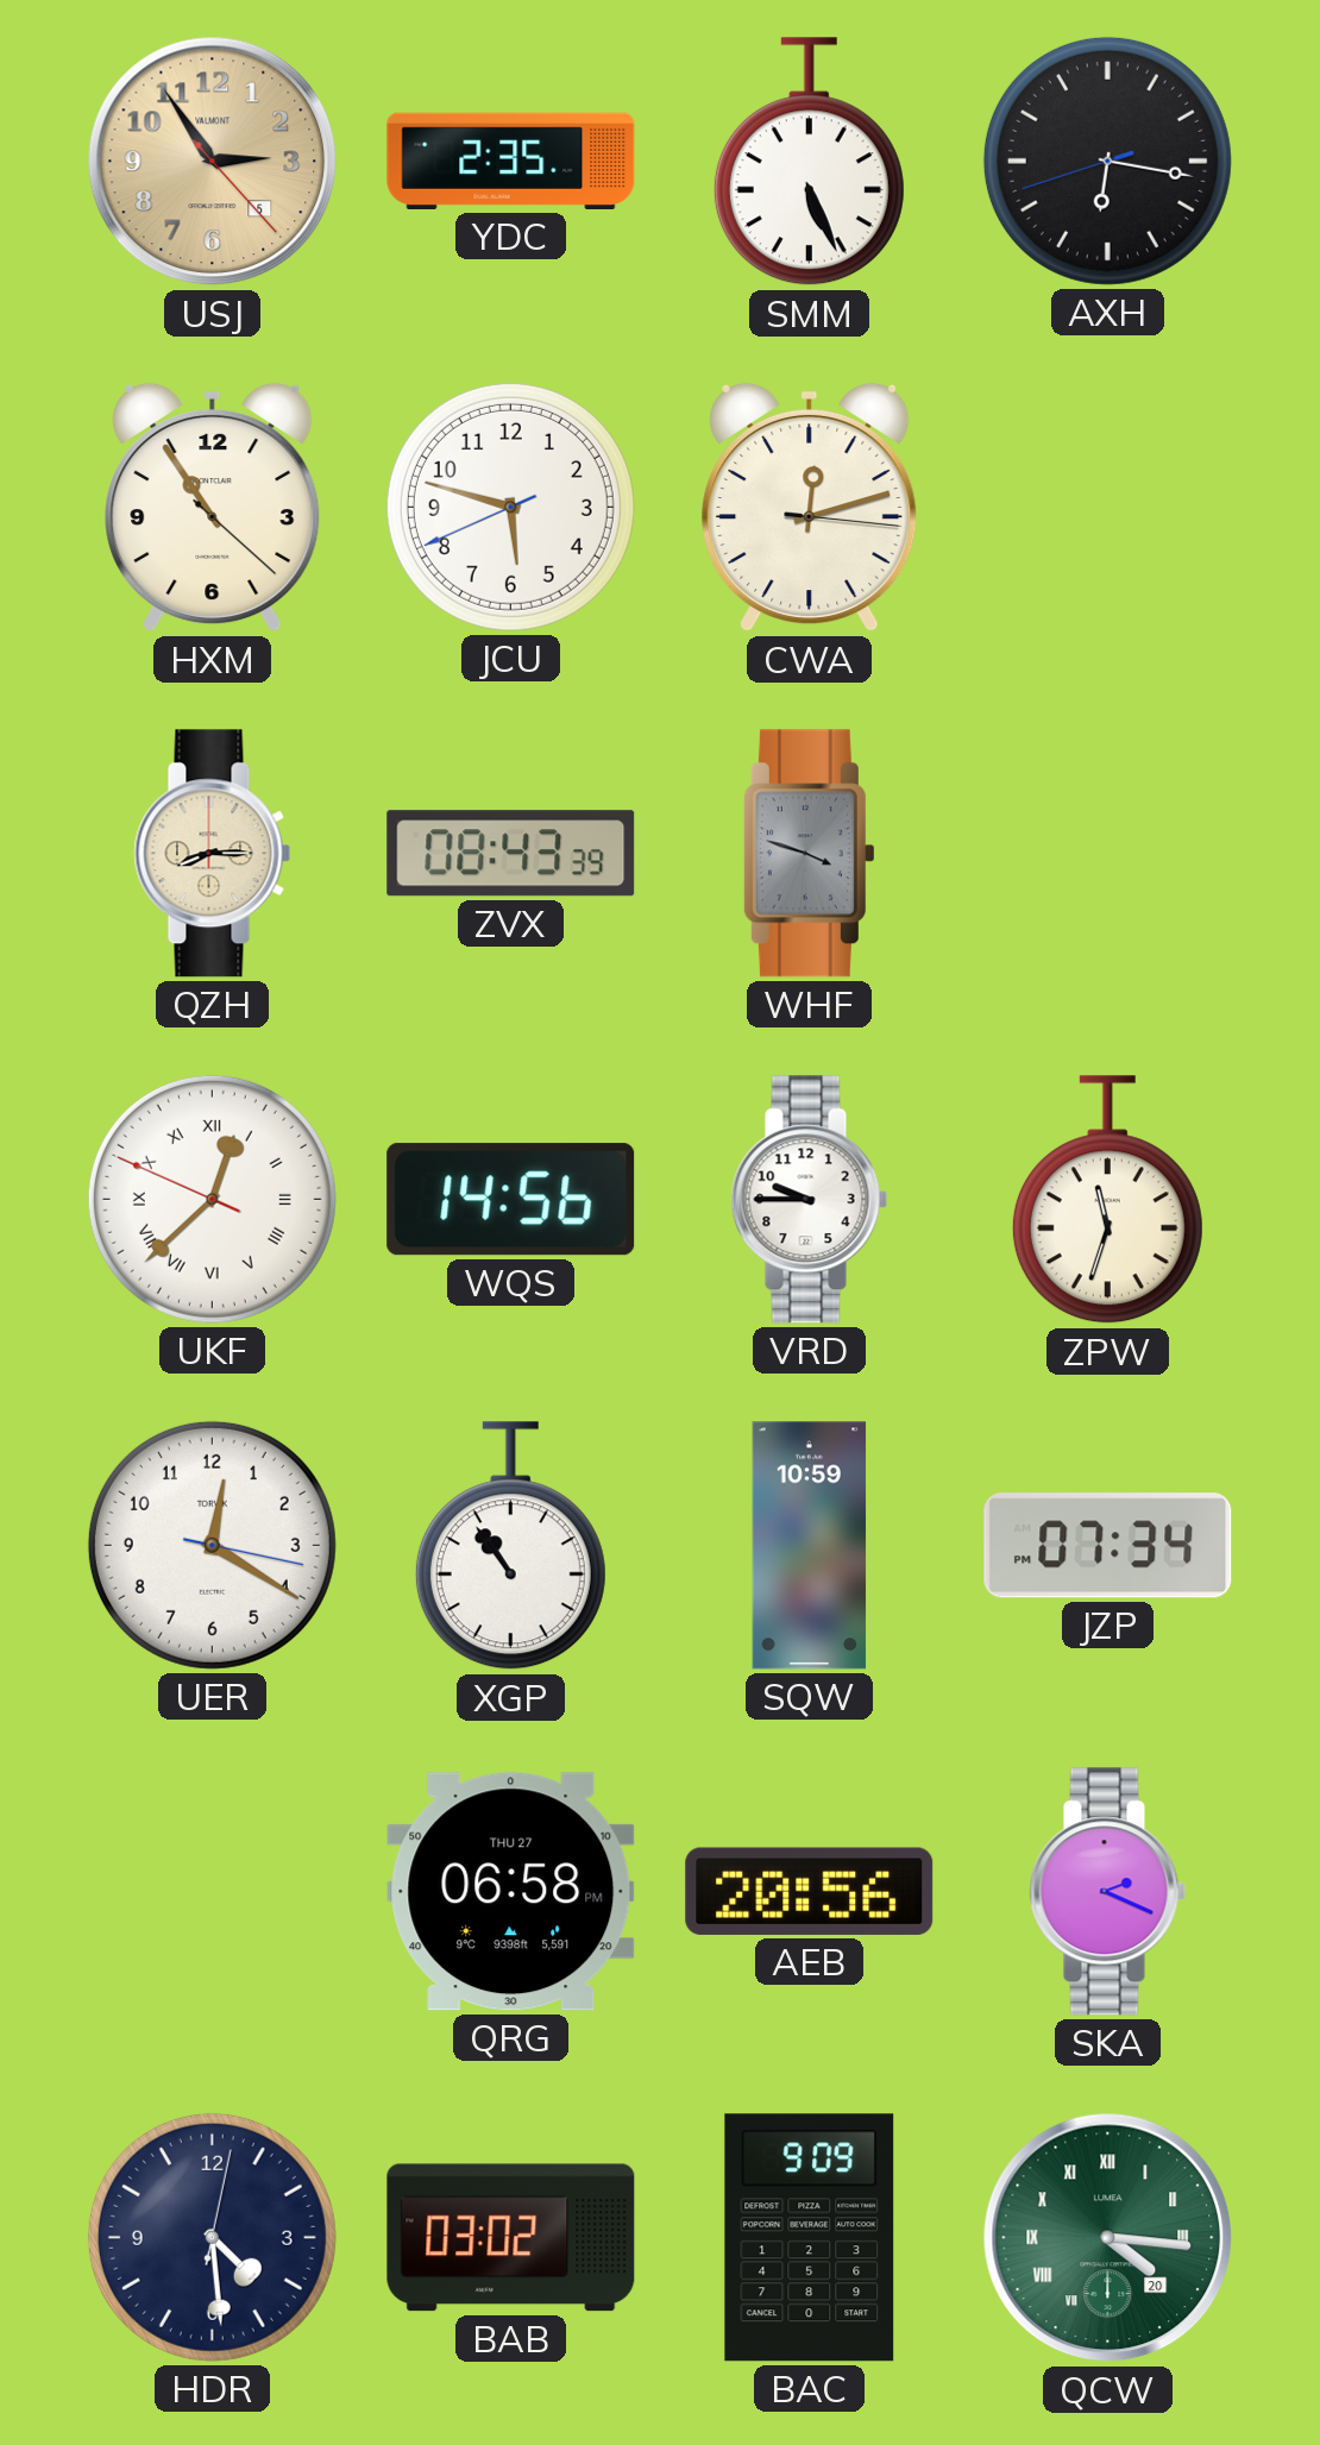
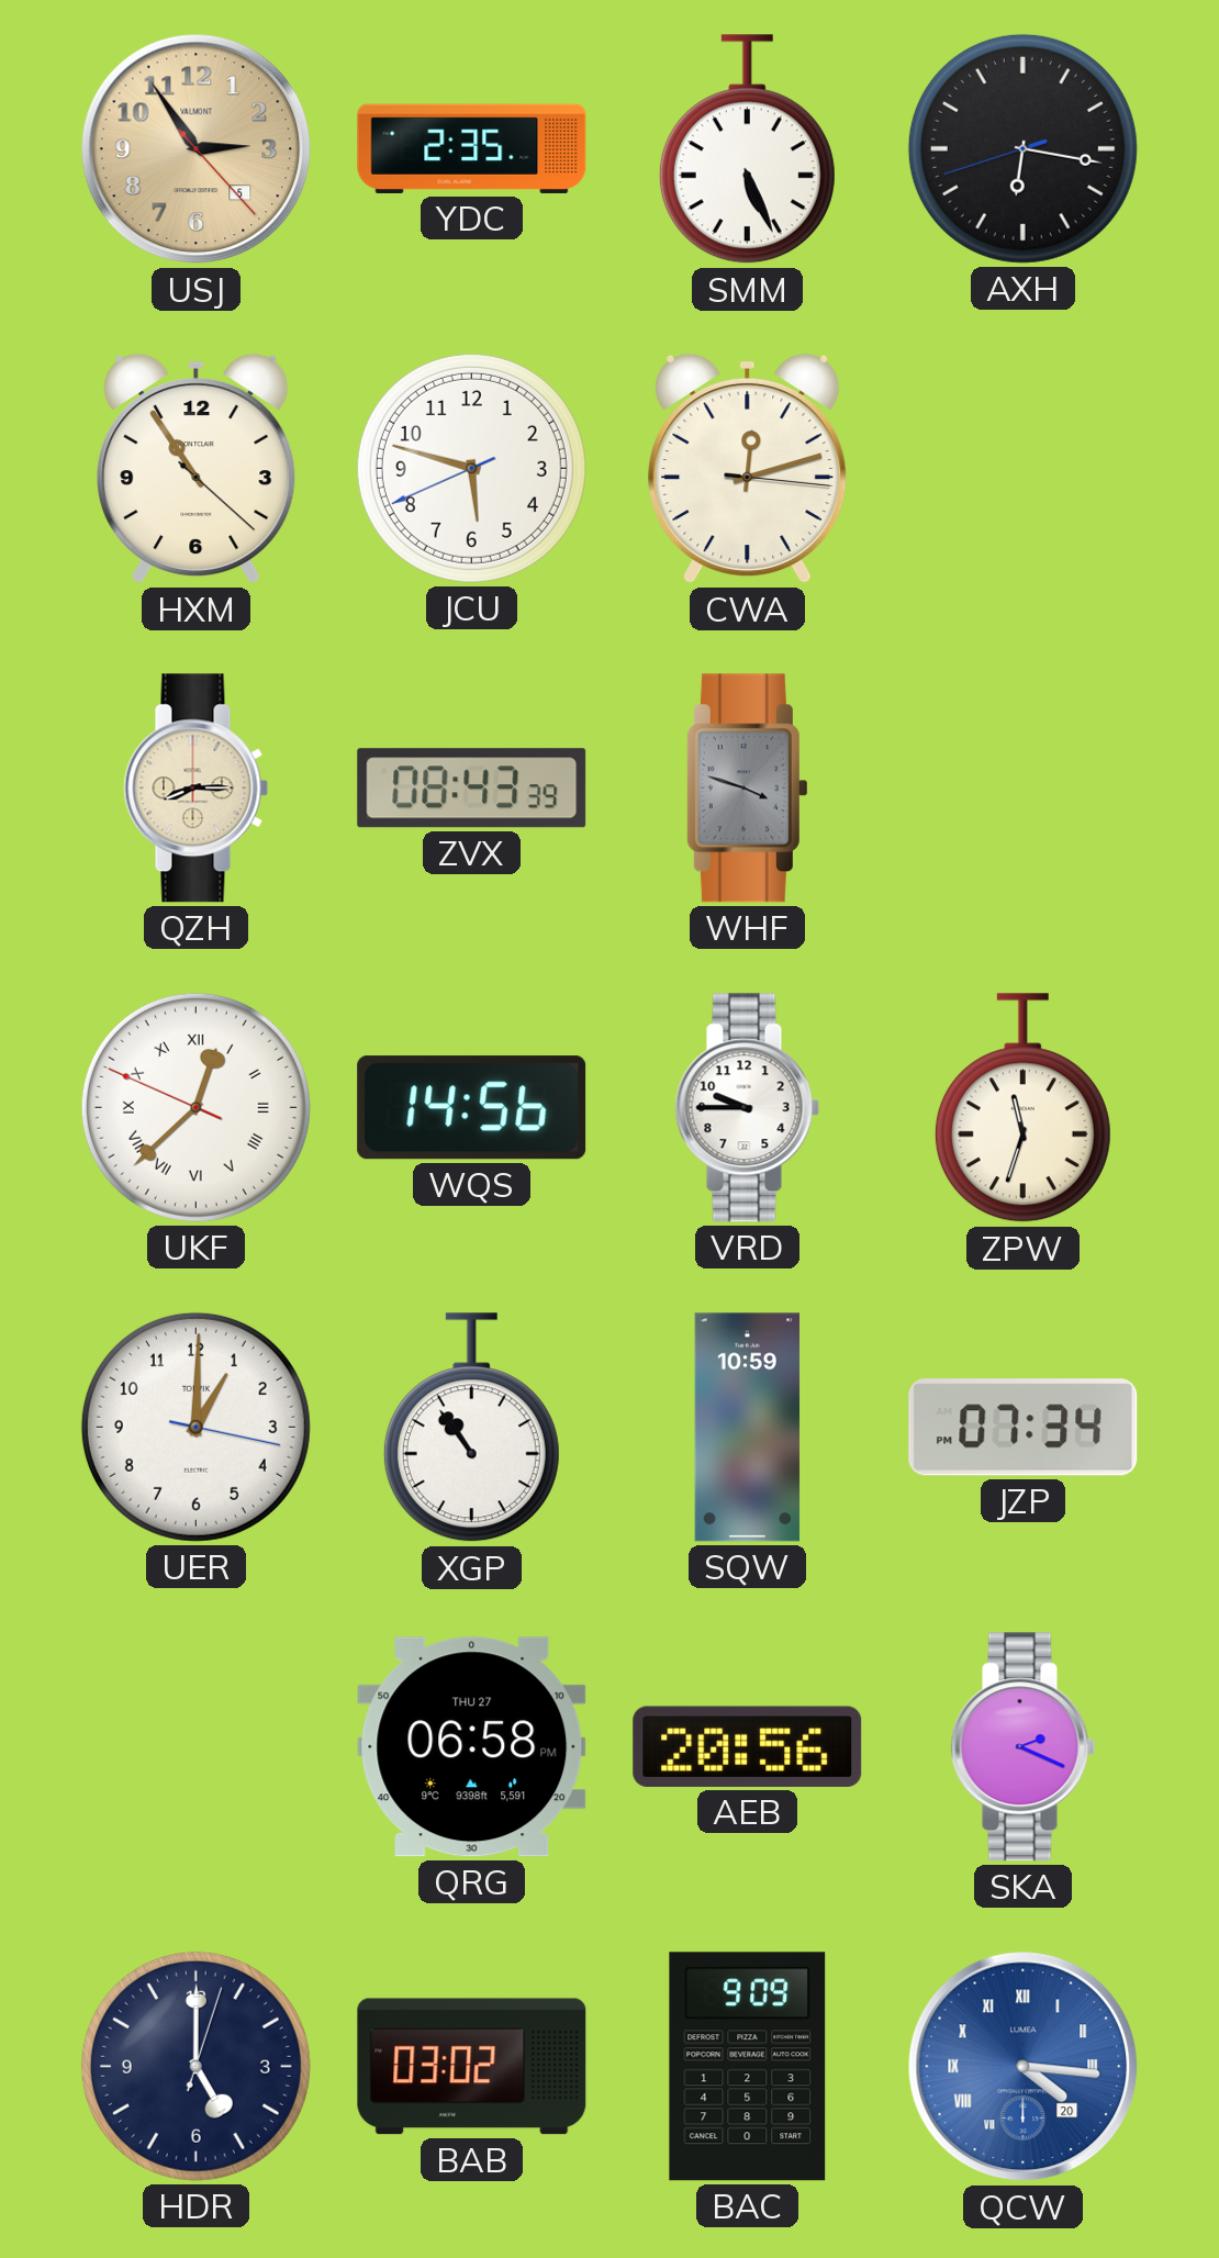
UER: 12:20 -> 1:00
HDR: 4:29 -> 5:00
QCW dial: green -> blue
